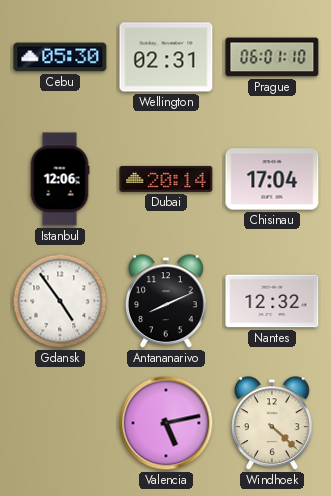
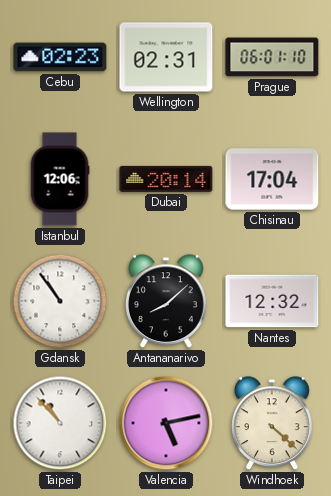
Cebu: 05:30 -> 02:23
Gdansk: 4:54 -> 10:54
Antananarivo: 8:11 -> 8:08
Taipei: none -> 10:53
